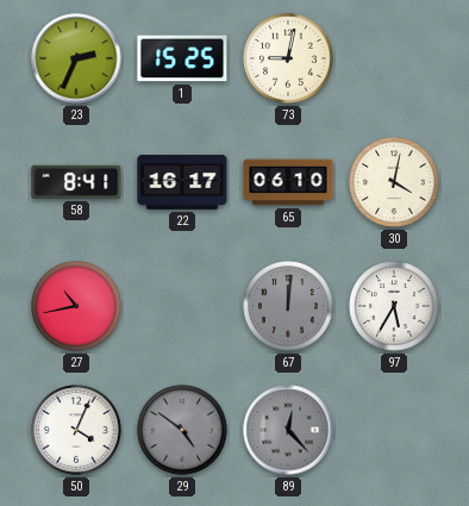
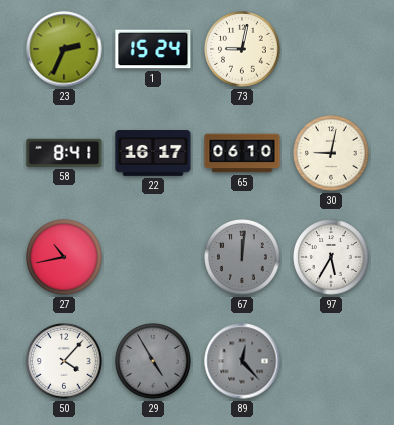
1: 15:25 -> 15:24
30: 4:02 -> 9:02
50: 4:04 -> 4:07
29: 4:51 -> 4:55
